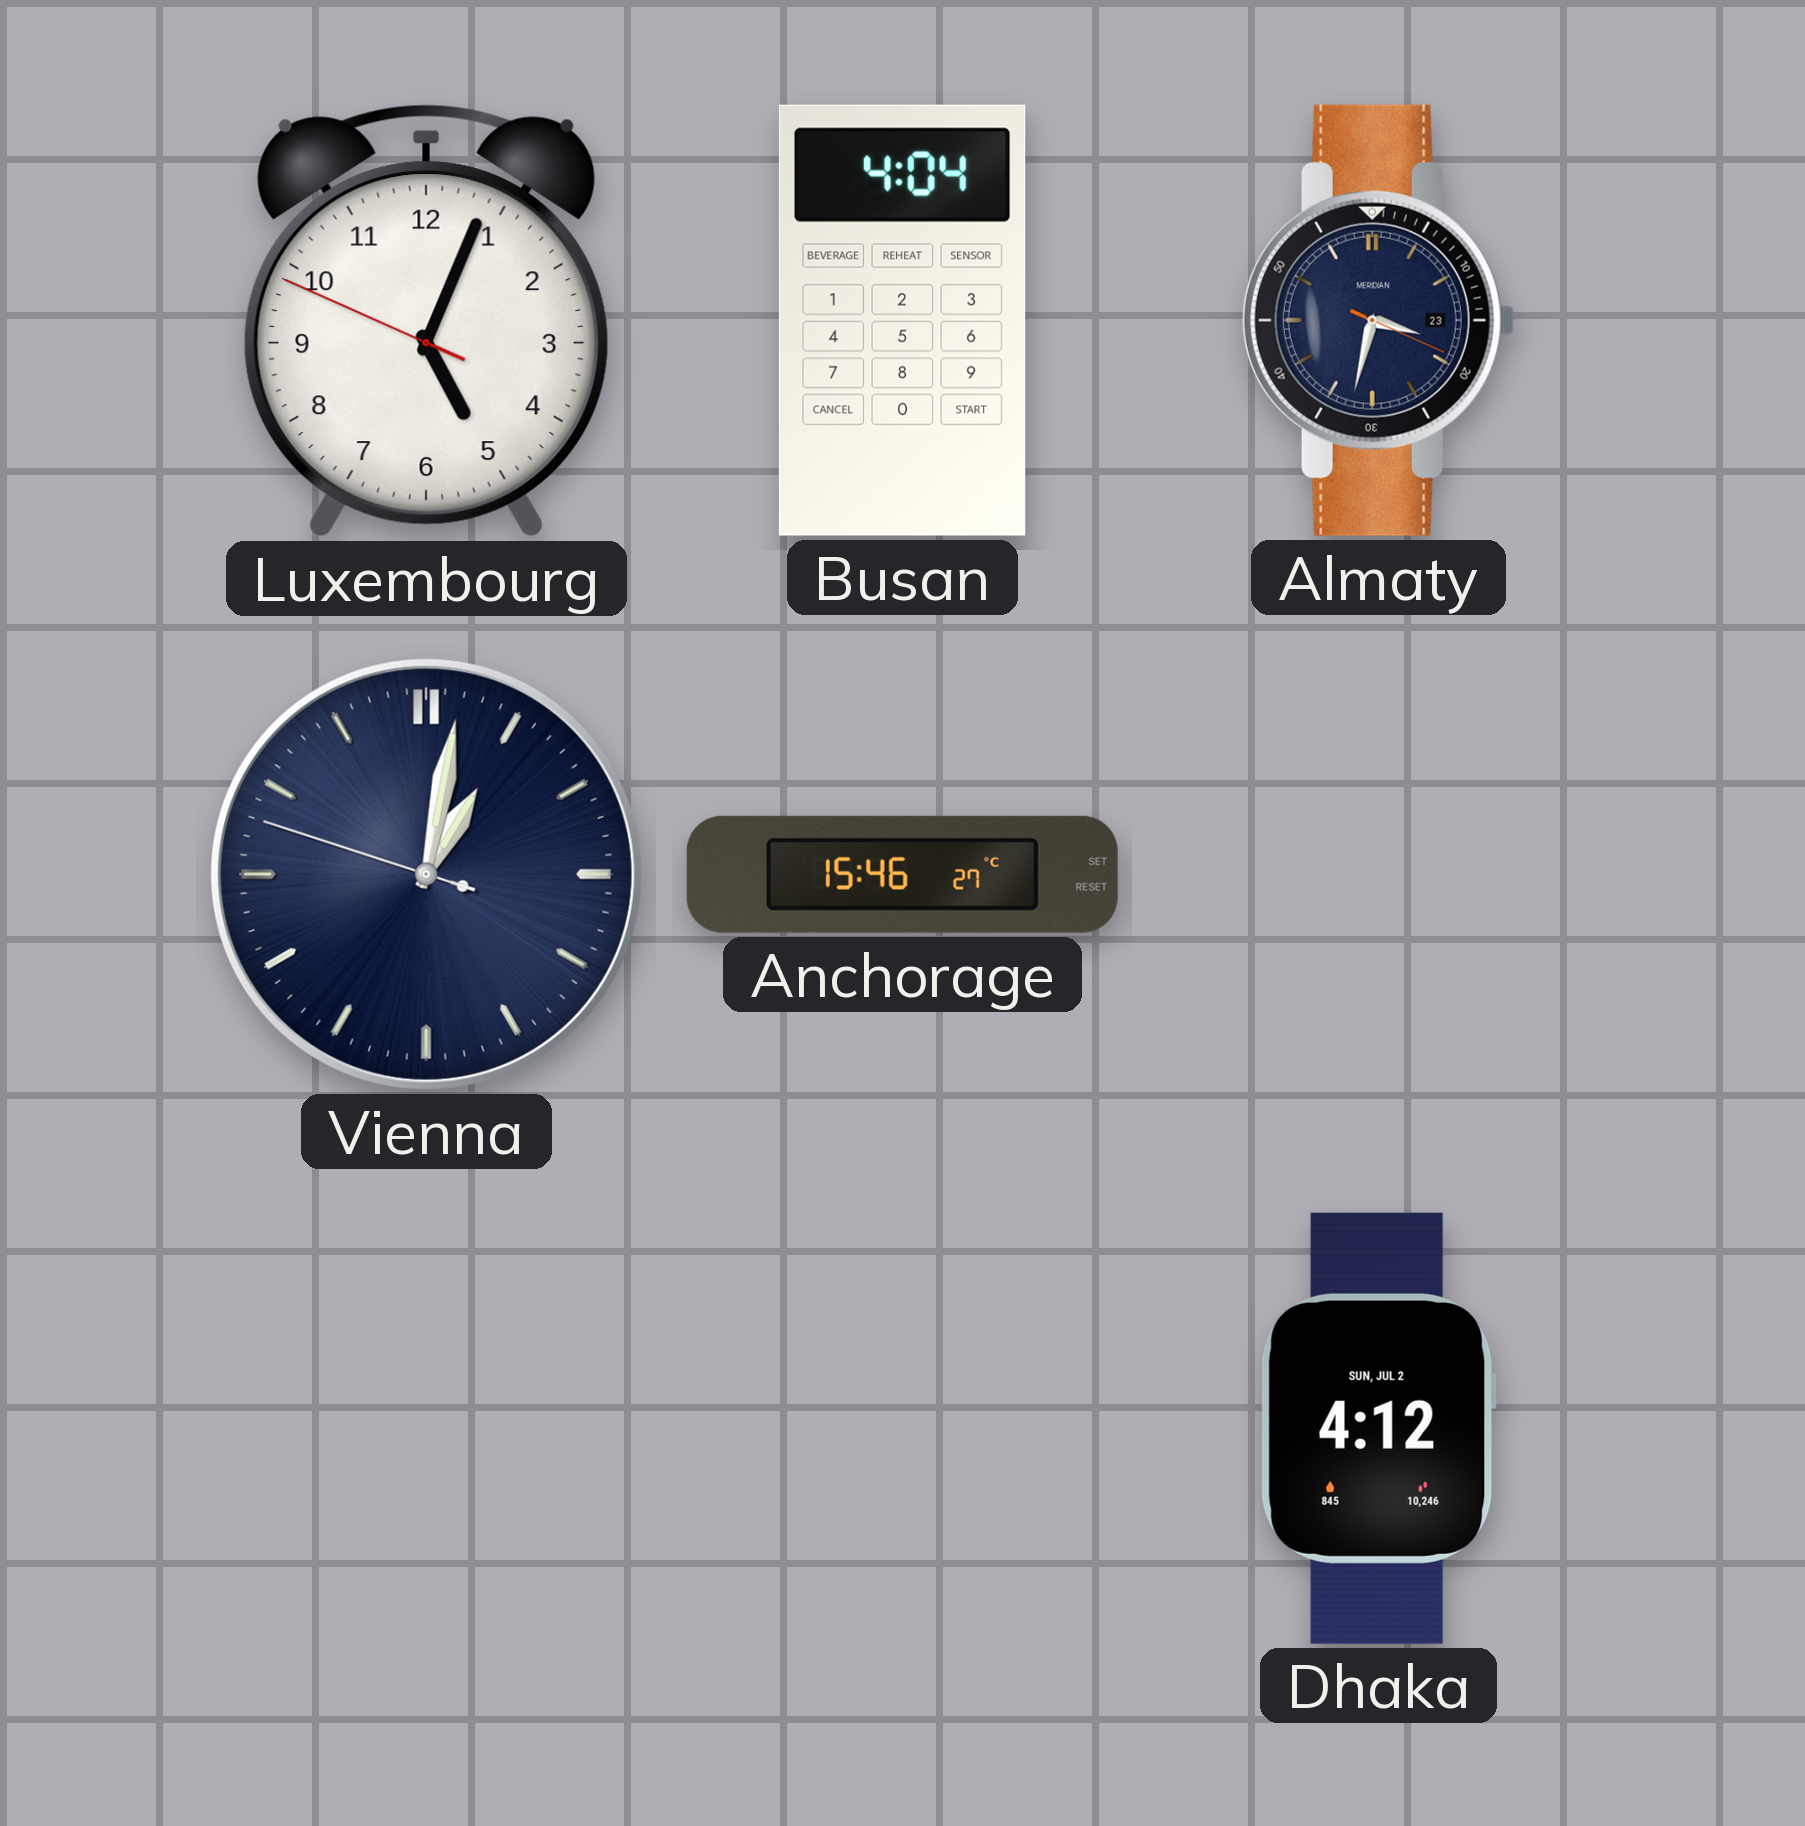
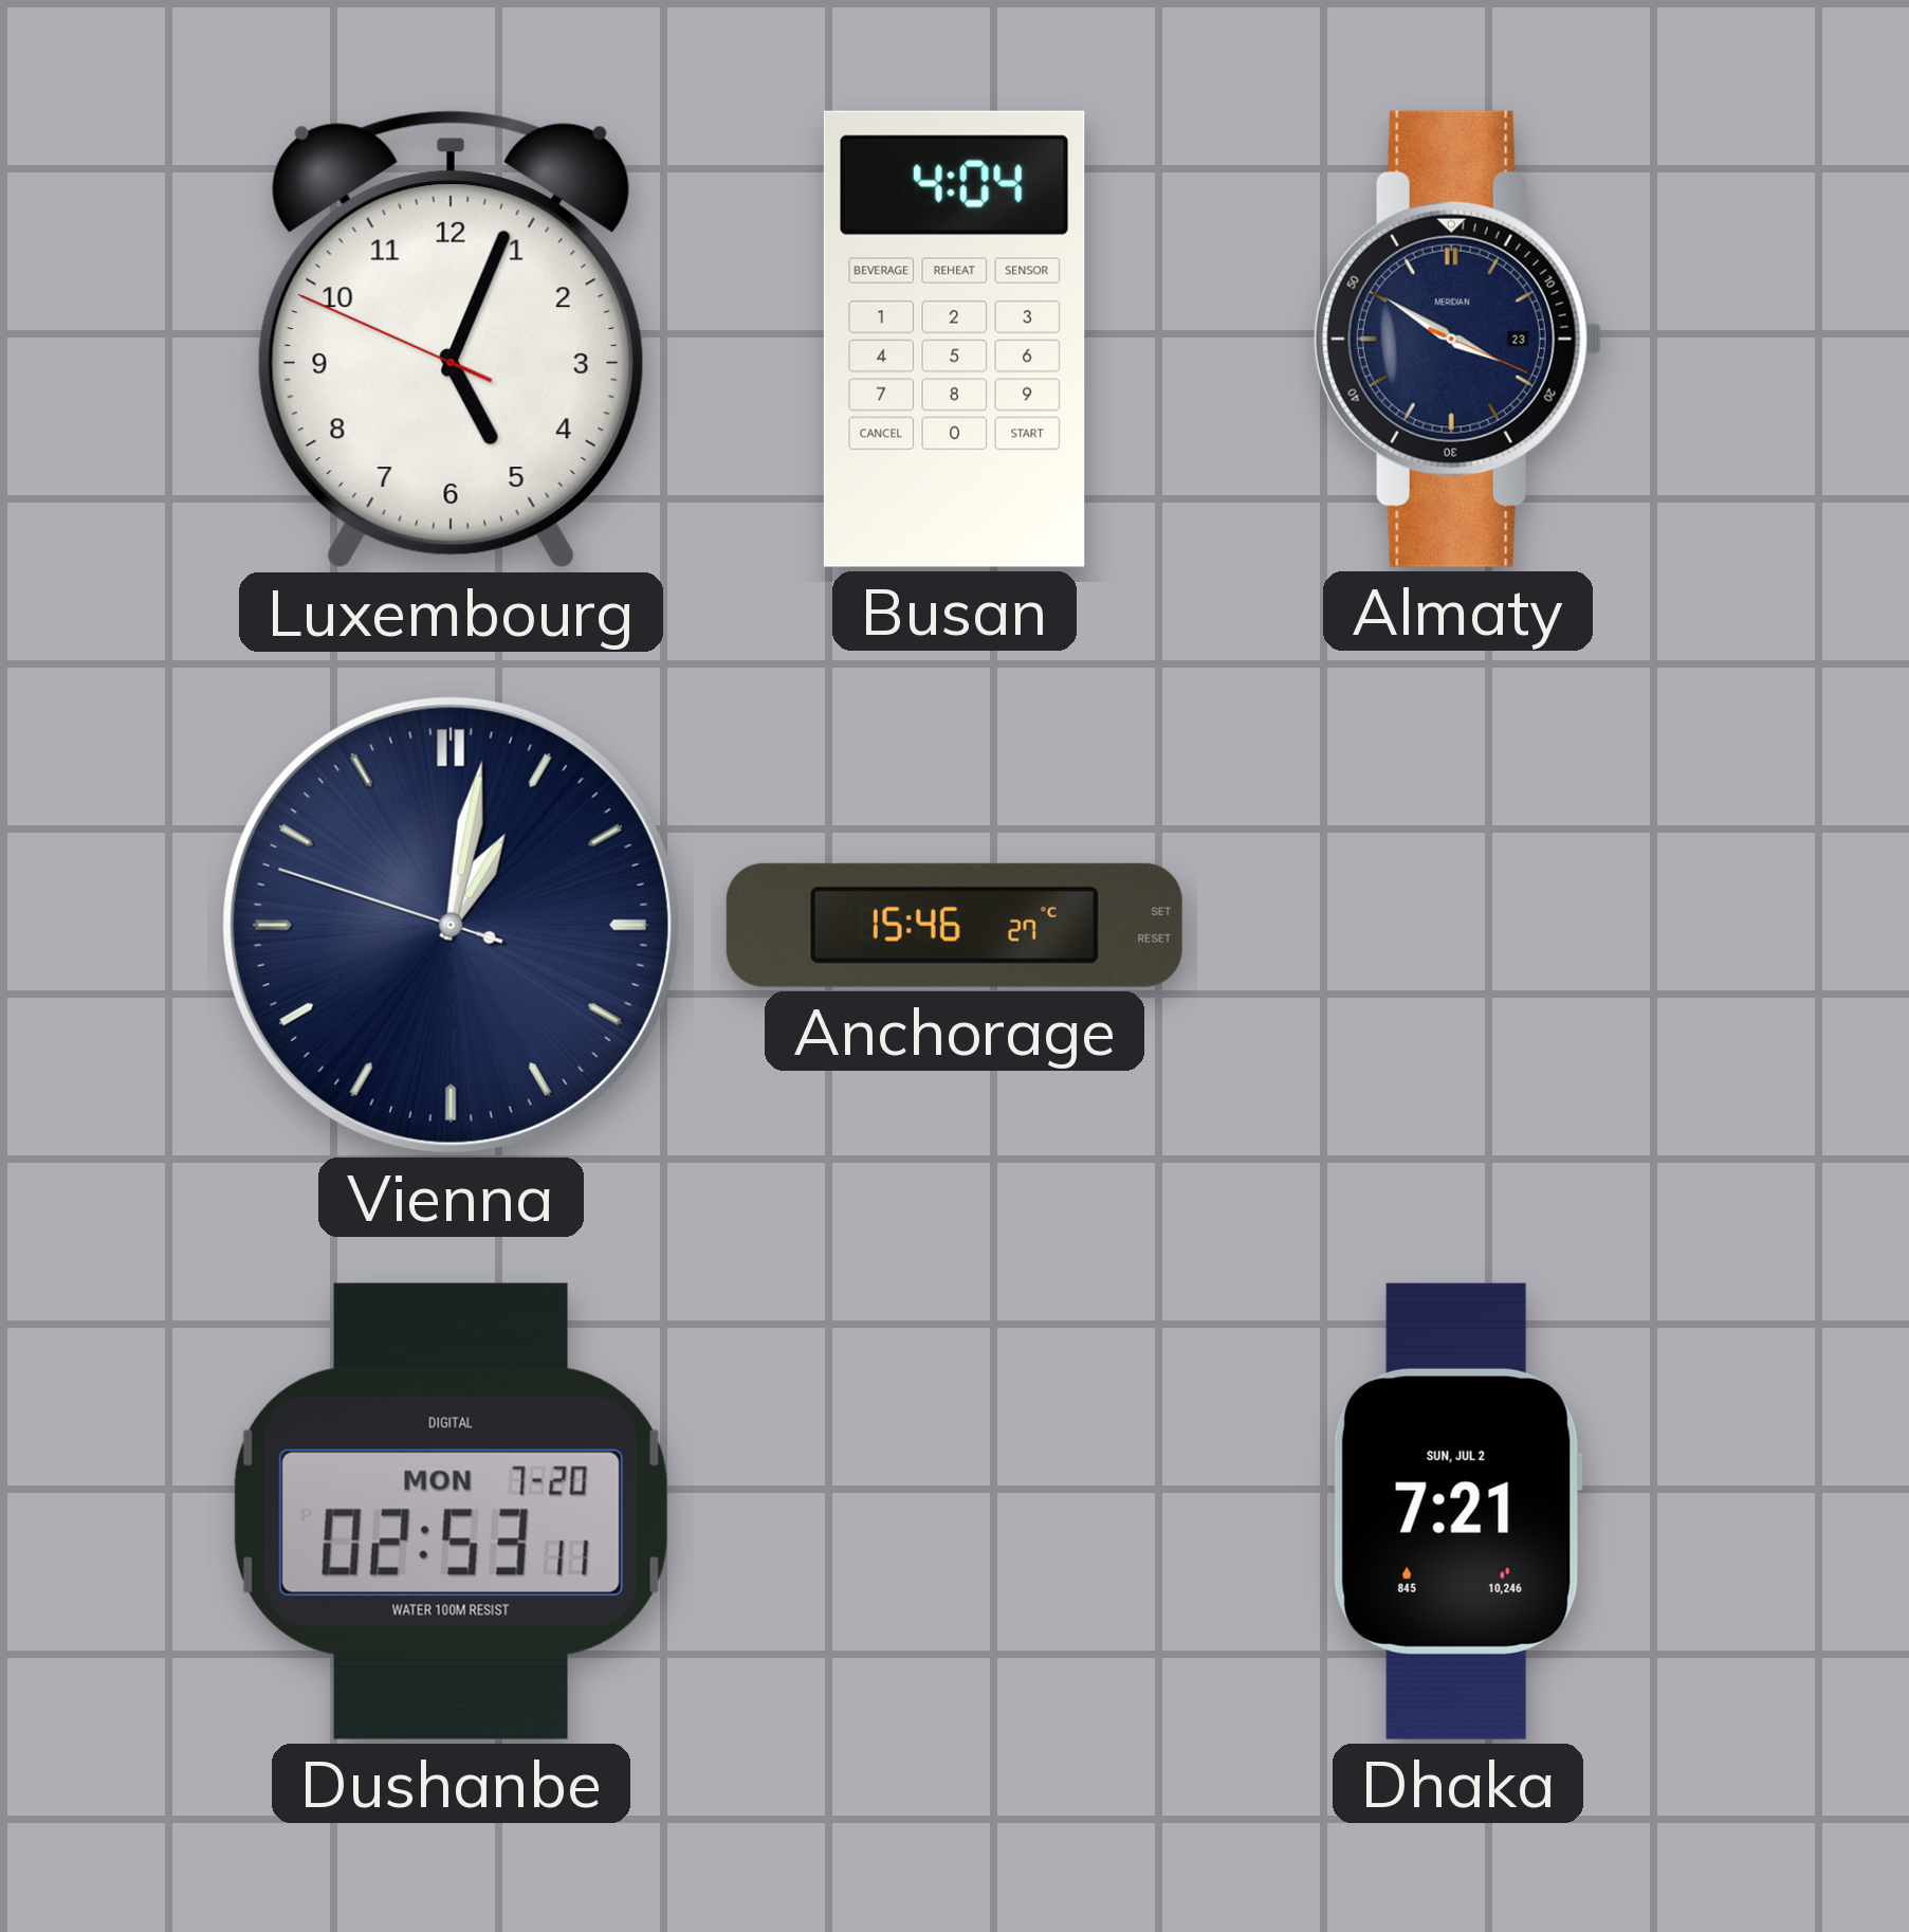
Almaty: 3:32 -> 3:50
Dushanbe: none -> 02:53
Dhaka: 4:12 -> 7:21
